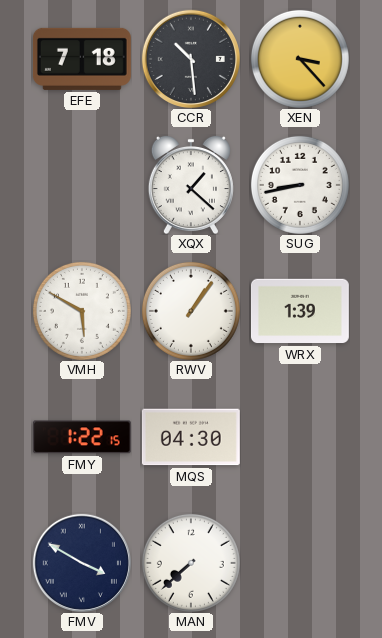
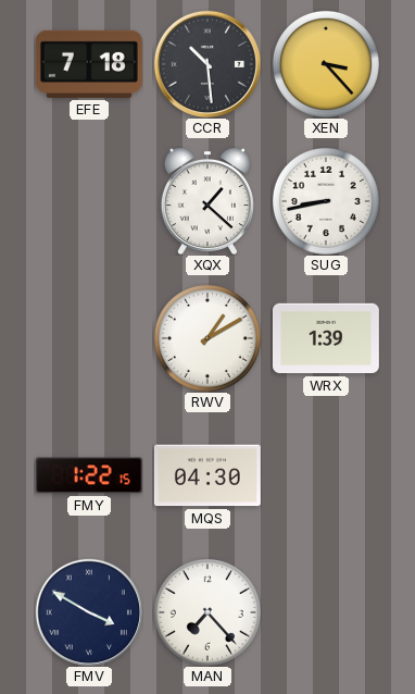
VMH: 5:50 -> none
RWV: 1:06 -> 1:10
MAN: 7:38 -> 7:23
